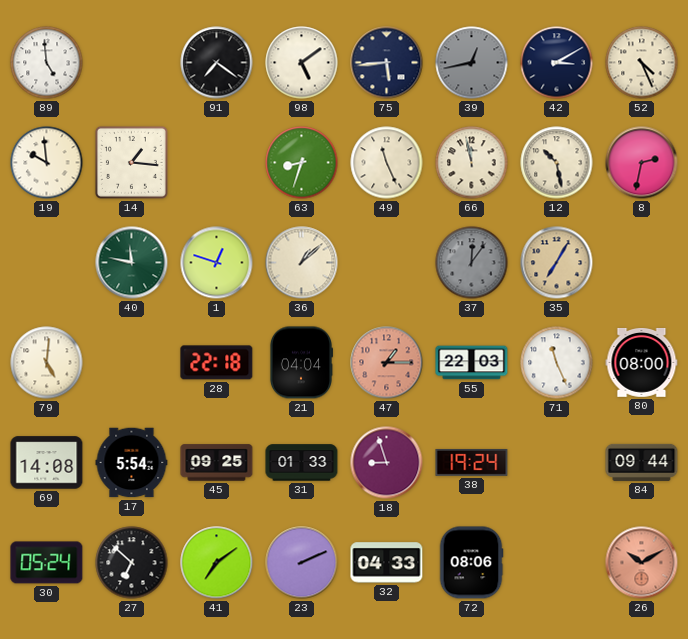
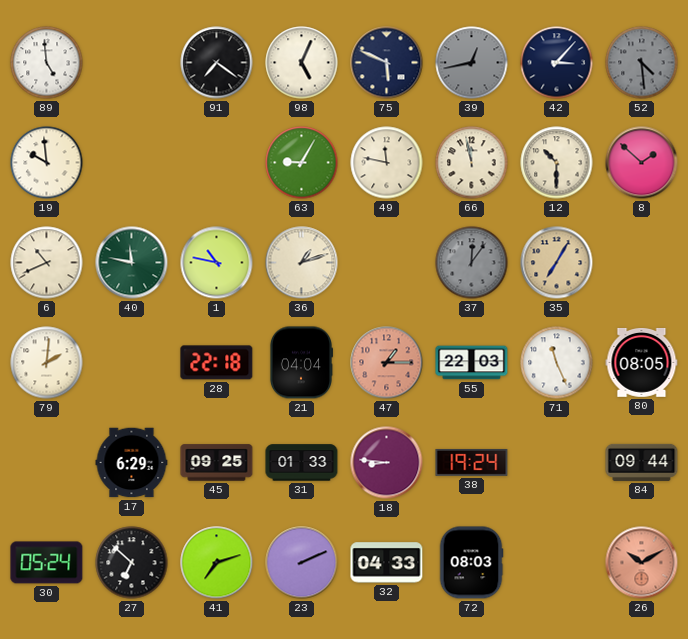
98: 5:09 -> 5:04
75: 5:44 -> 5:49
42: 3:10 -> 3:07
52: 4:26 -> 4:29
52 dial: cream -> grey
14: 1:16 -> none
63: 8:33 -> 9:05
49: 11:26 -> 11:47
12: 10:28 -> 10:30
8: 2:32 -> 1:52
6: none -> 10:41
1: 12:48 -> 10:47
36: 1:08 -> 1:12
79: 5:01 -> 2:01
80: 08:00 -> 08:05
69: 14:08 -> none
17: 5:54 -> 6:29
18: 8:57 -> 8:46
41: 7:09 -> 7:12
72: 08:06 -> 08:03
